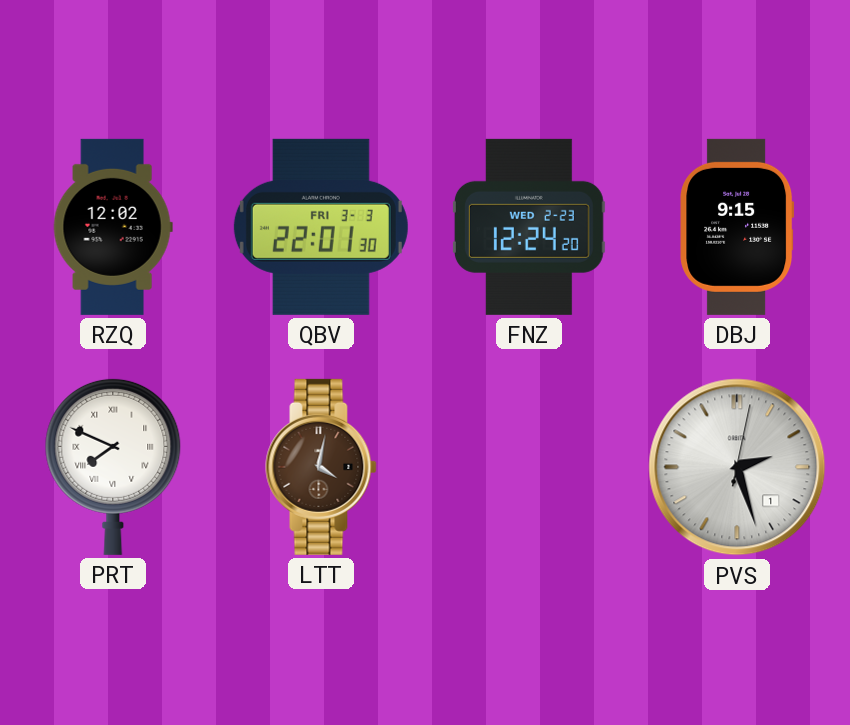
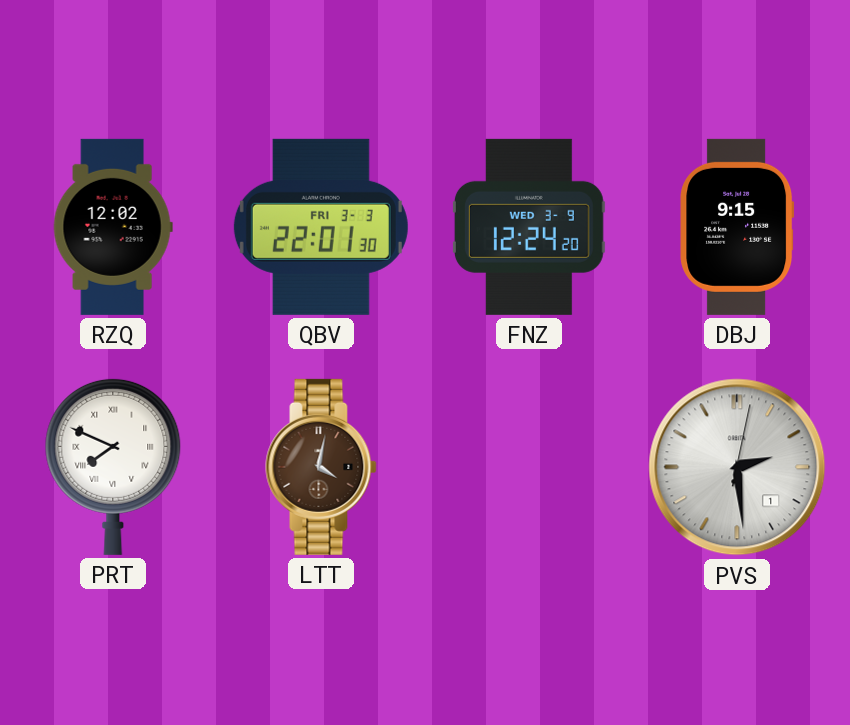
FNZ date: WED 2-23 -> WED 3-9
PVS: 2:27 -> 2:29
